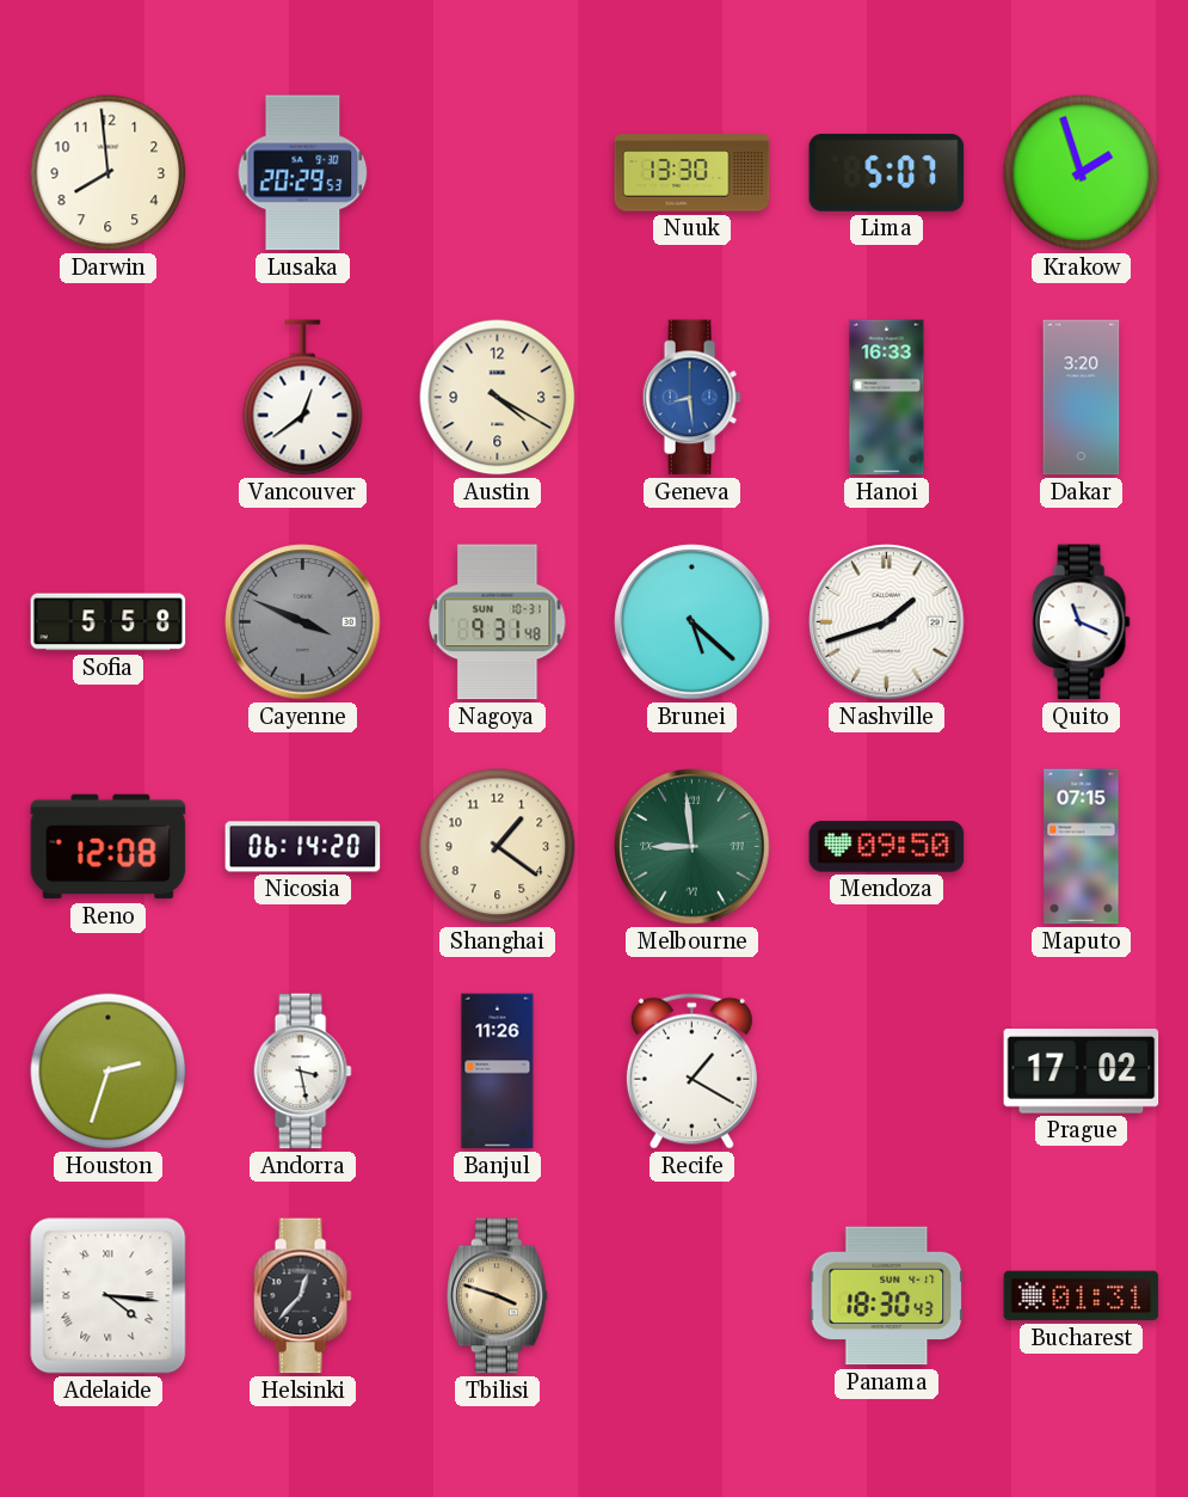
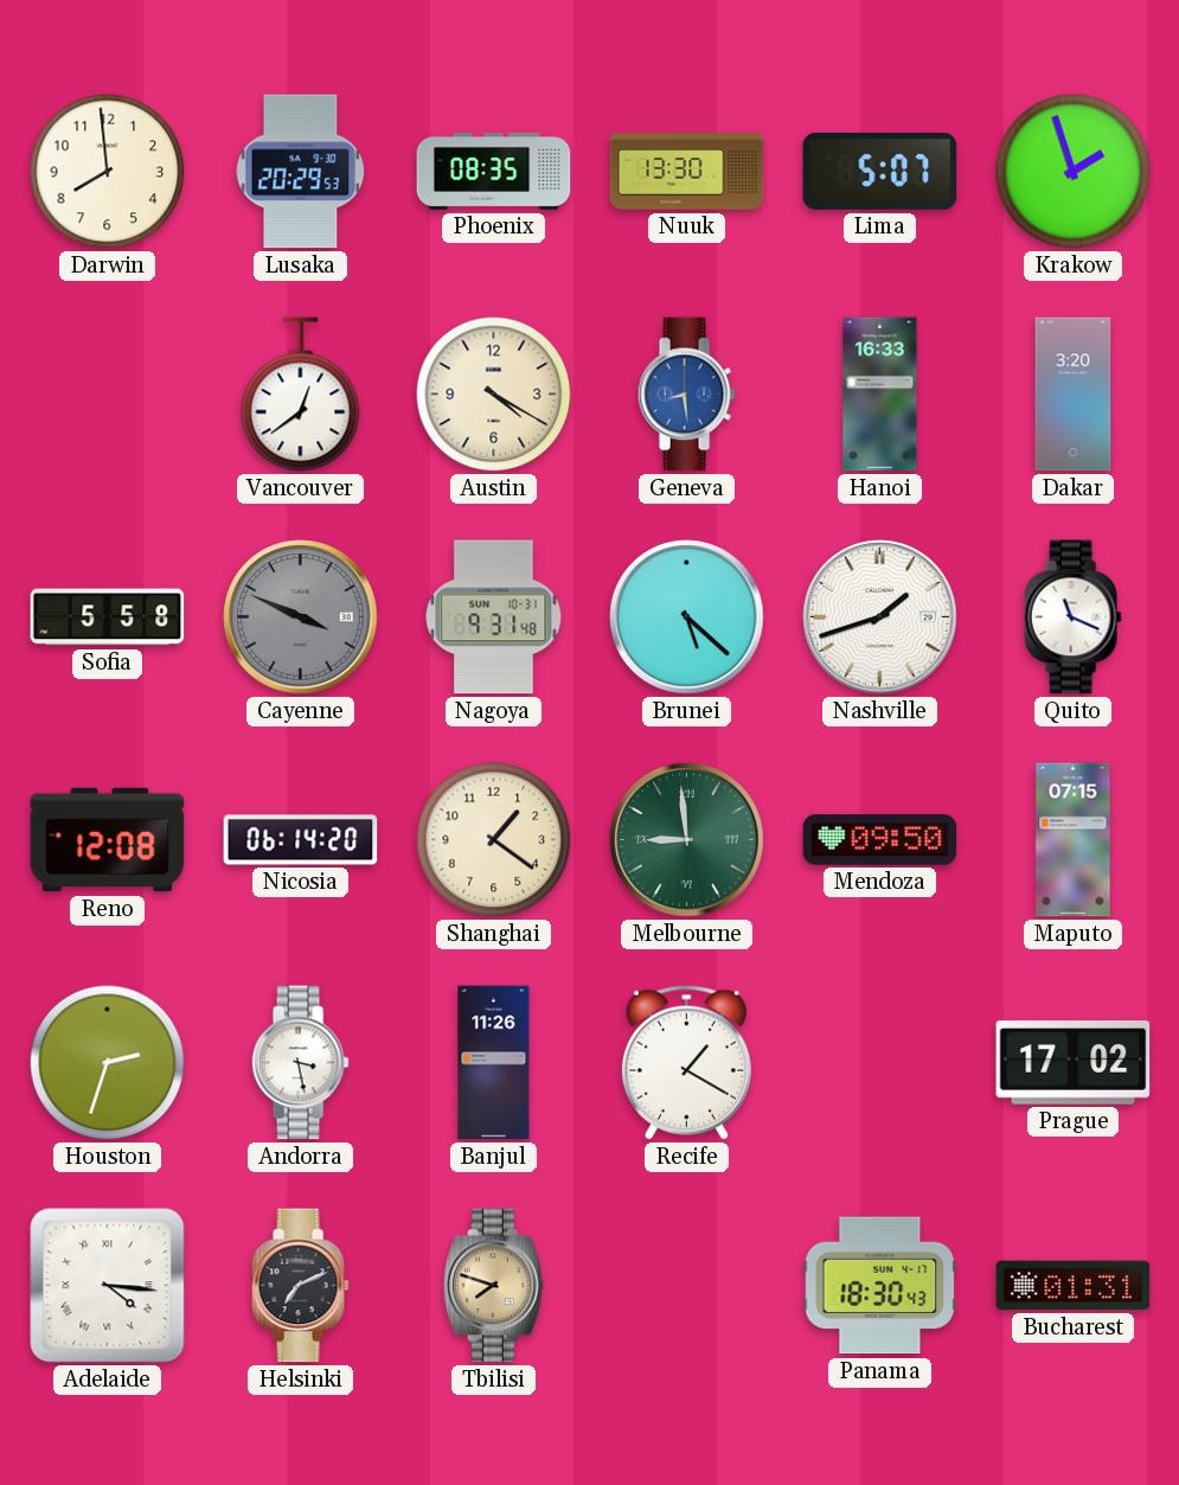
Phoenix: none -> 08:35
Helsinki: 12:37 -> 7:11
Tbilisi: 3:48 -> 7:48
